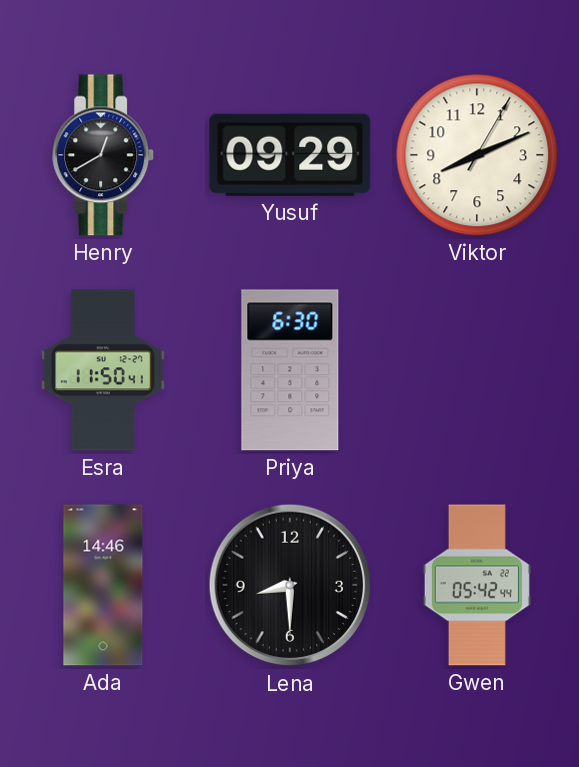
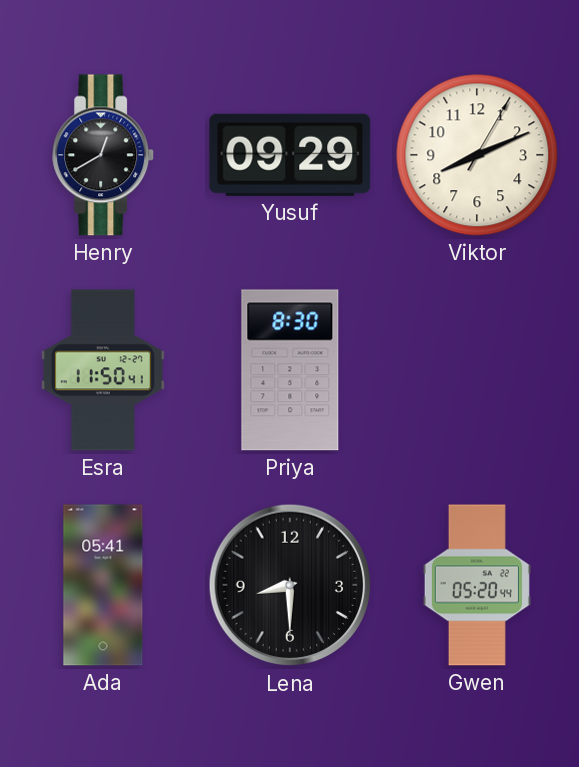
Priya: 6:30 -> 8:30
Ada: 14:46 -> 05:41
Gwen: 05:42 -> 05:20
